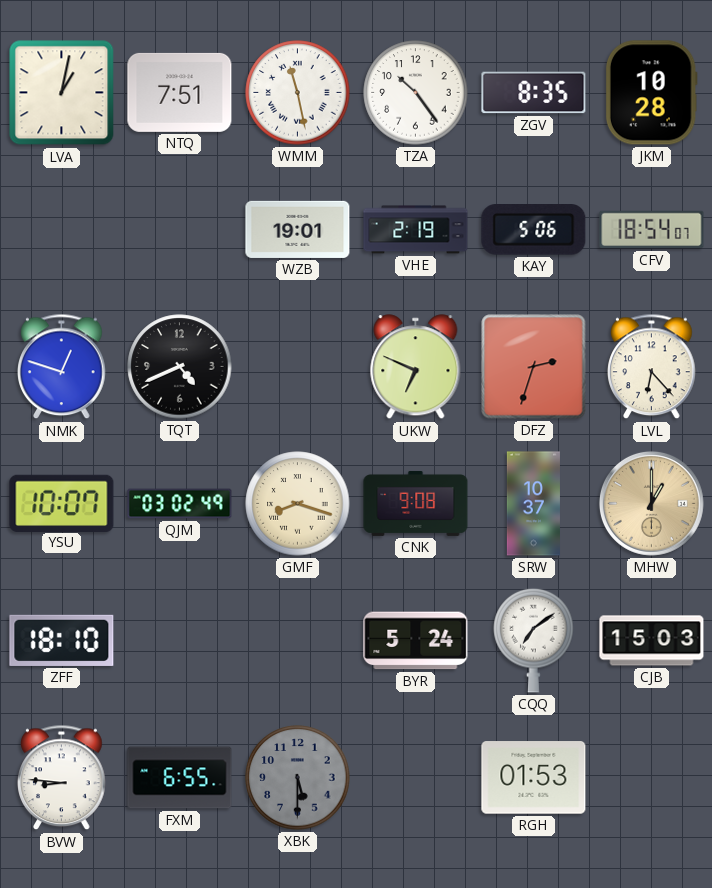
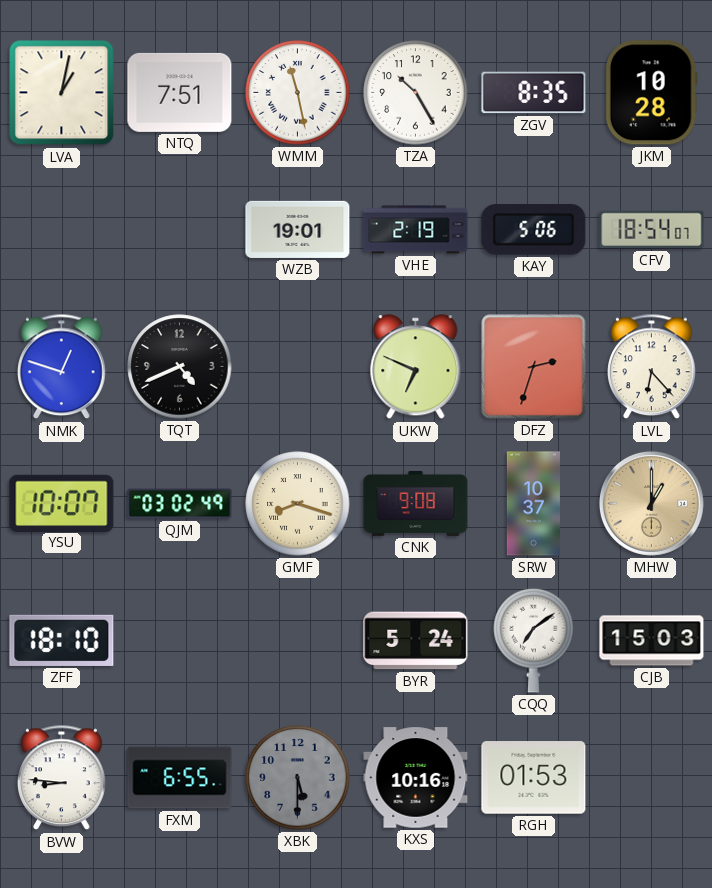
TZA: 10:24 -> 10:25
KXS: none -> 10:16
